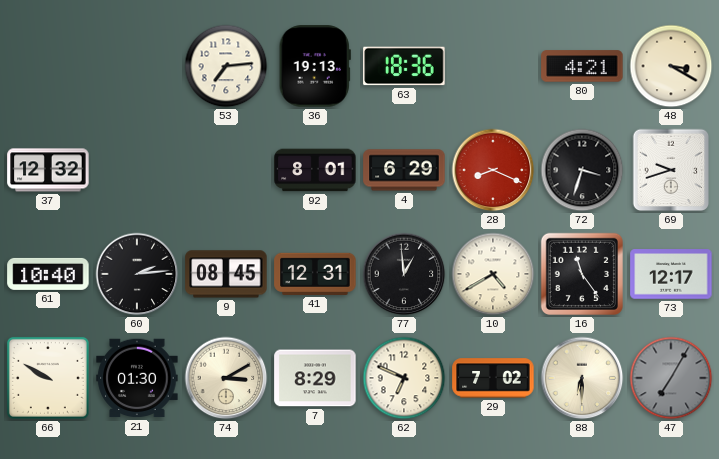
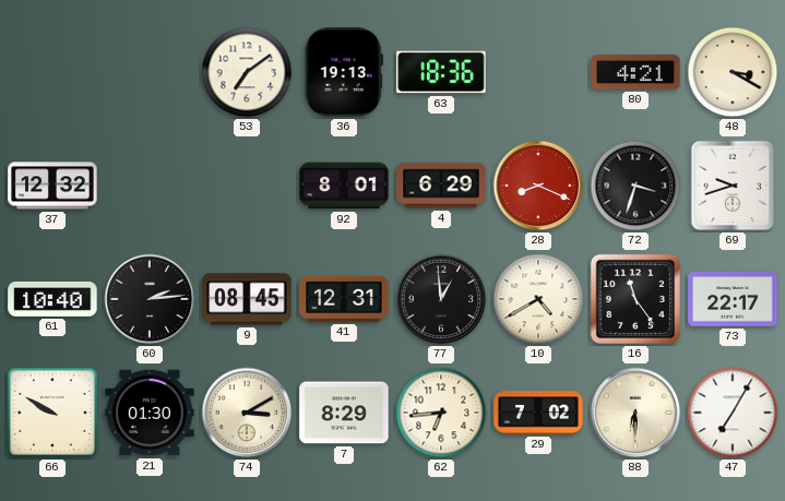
53: 7:14 -> 7:09
73: 12:17 -> 22:17
62: 6:49 -> 6:44
47 dial: grey -> white
